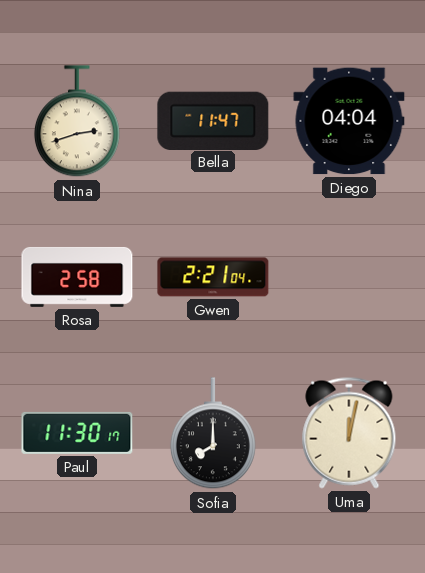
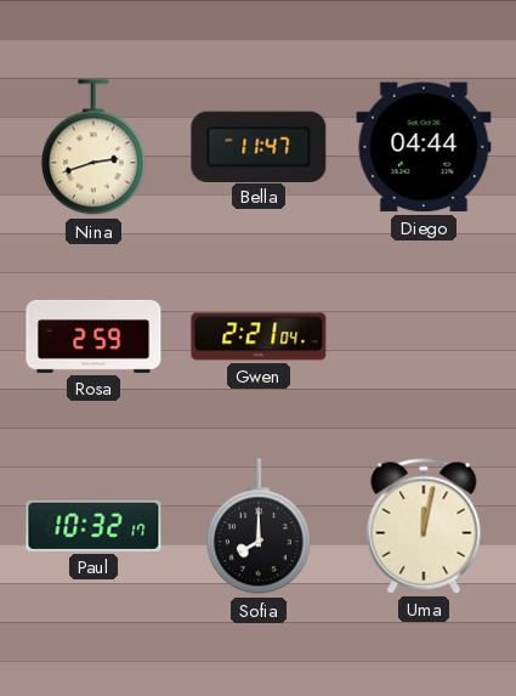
Diego: 04:04 -> 04:44
Rosa: 2:58 -> 2:59
Paul: 11:30 -> 10:32
